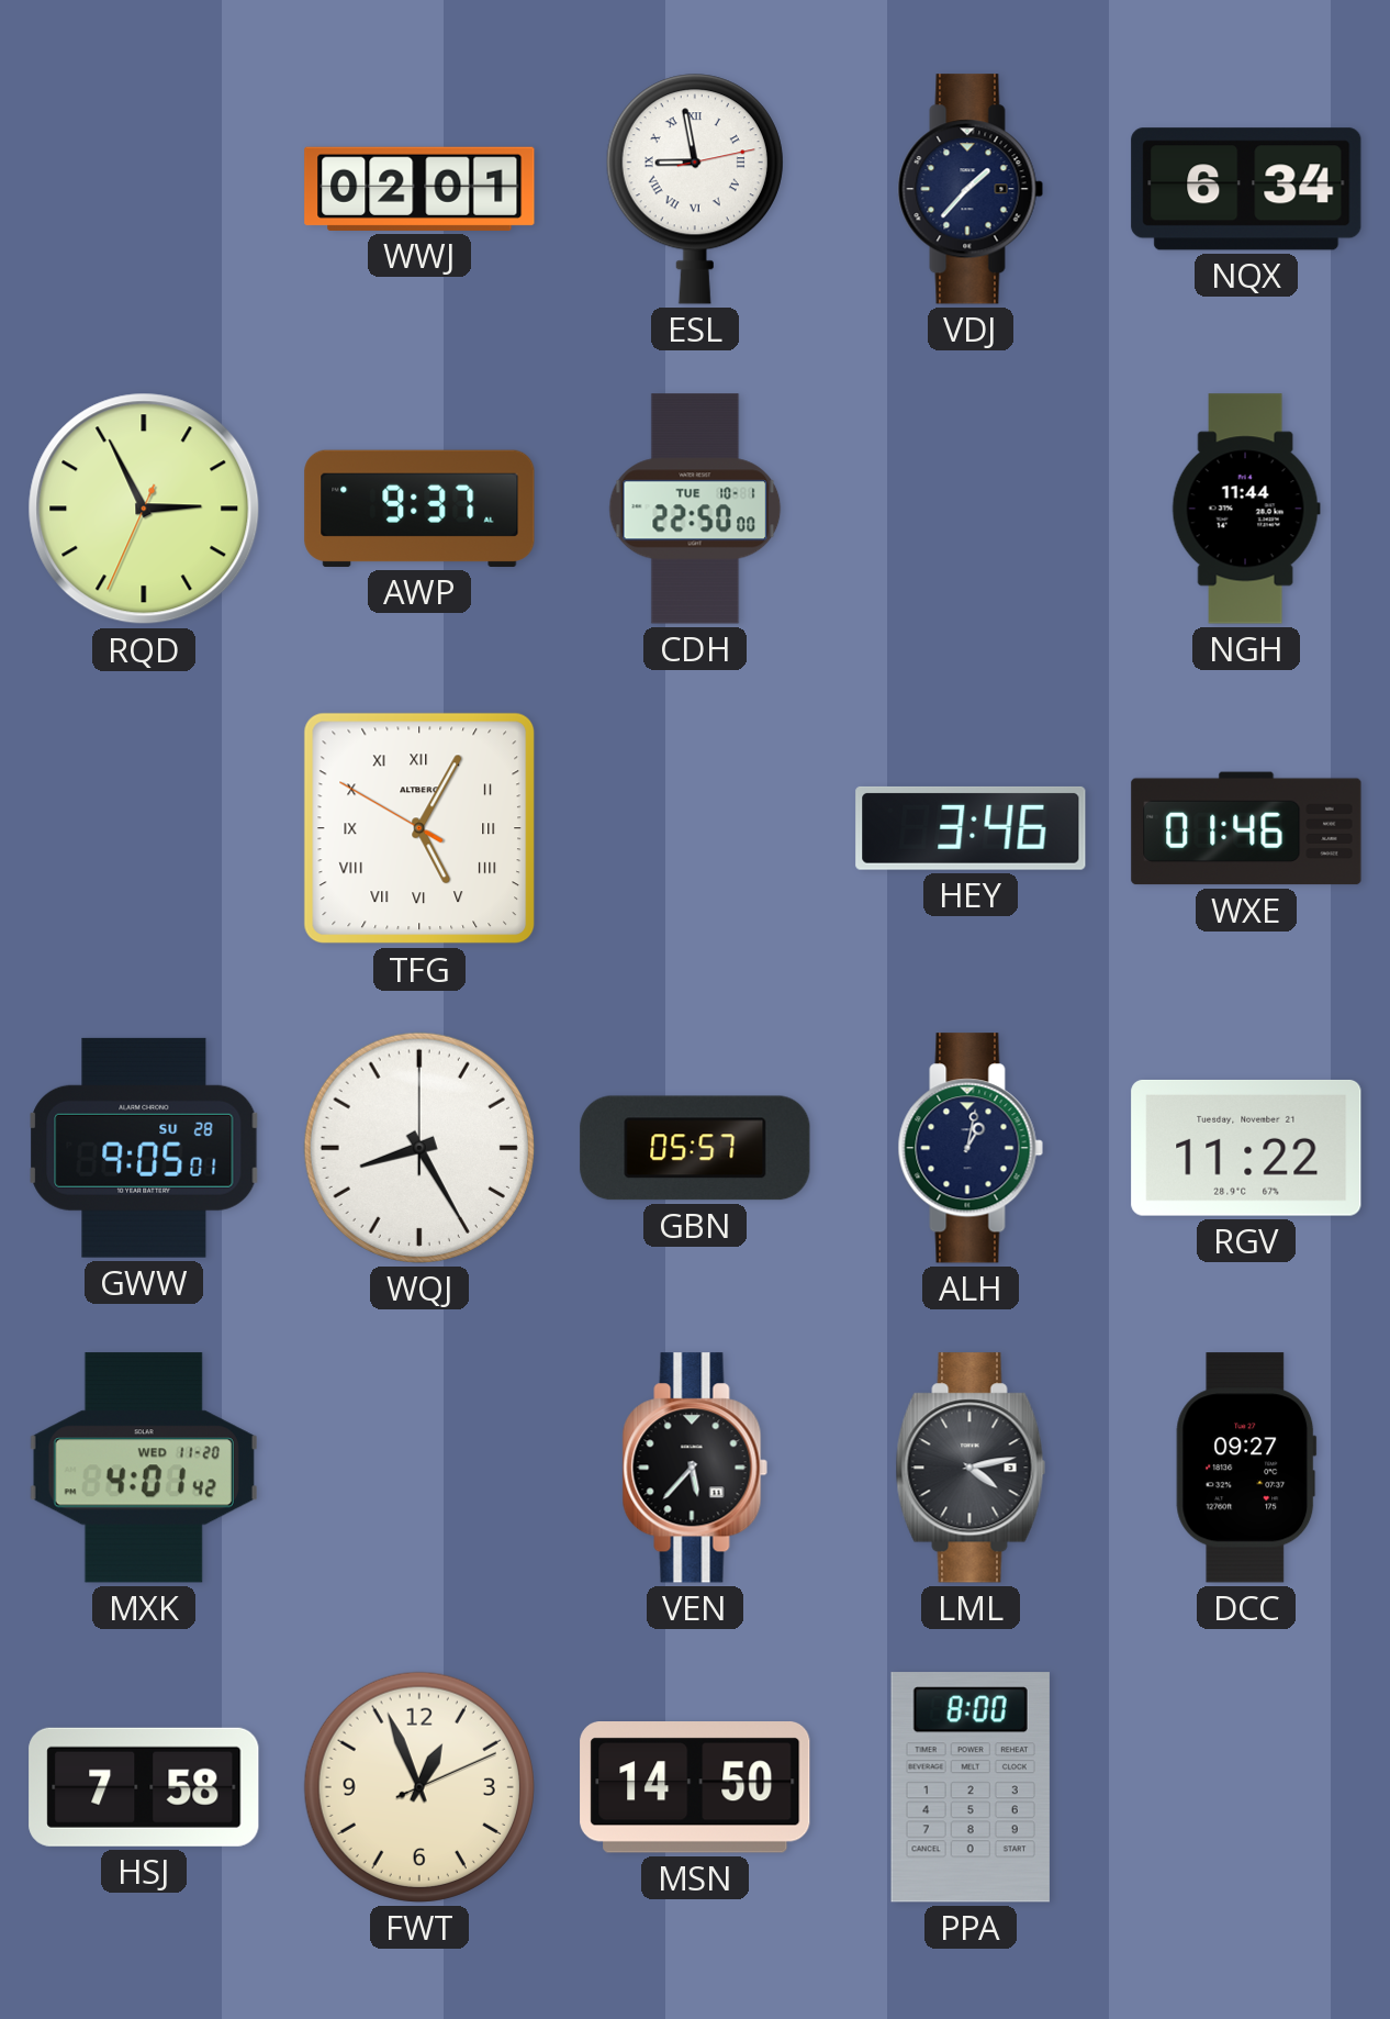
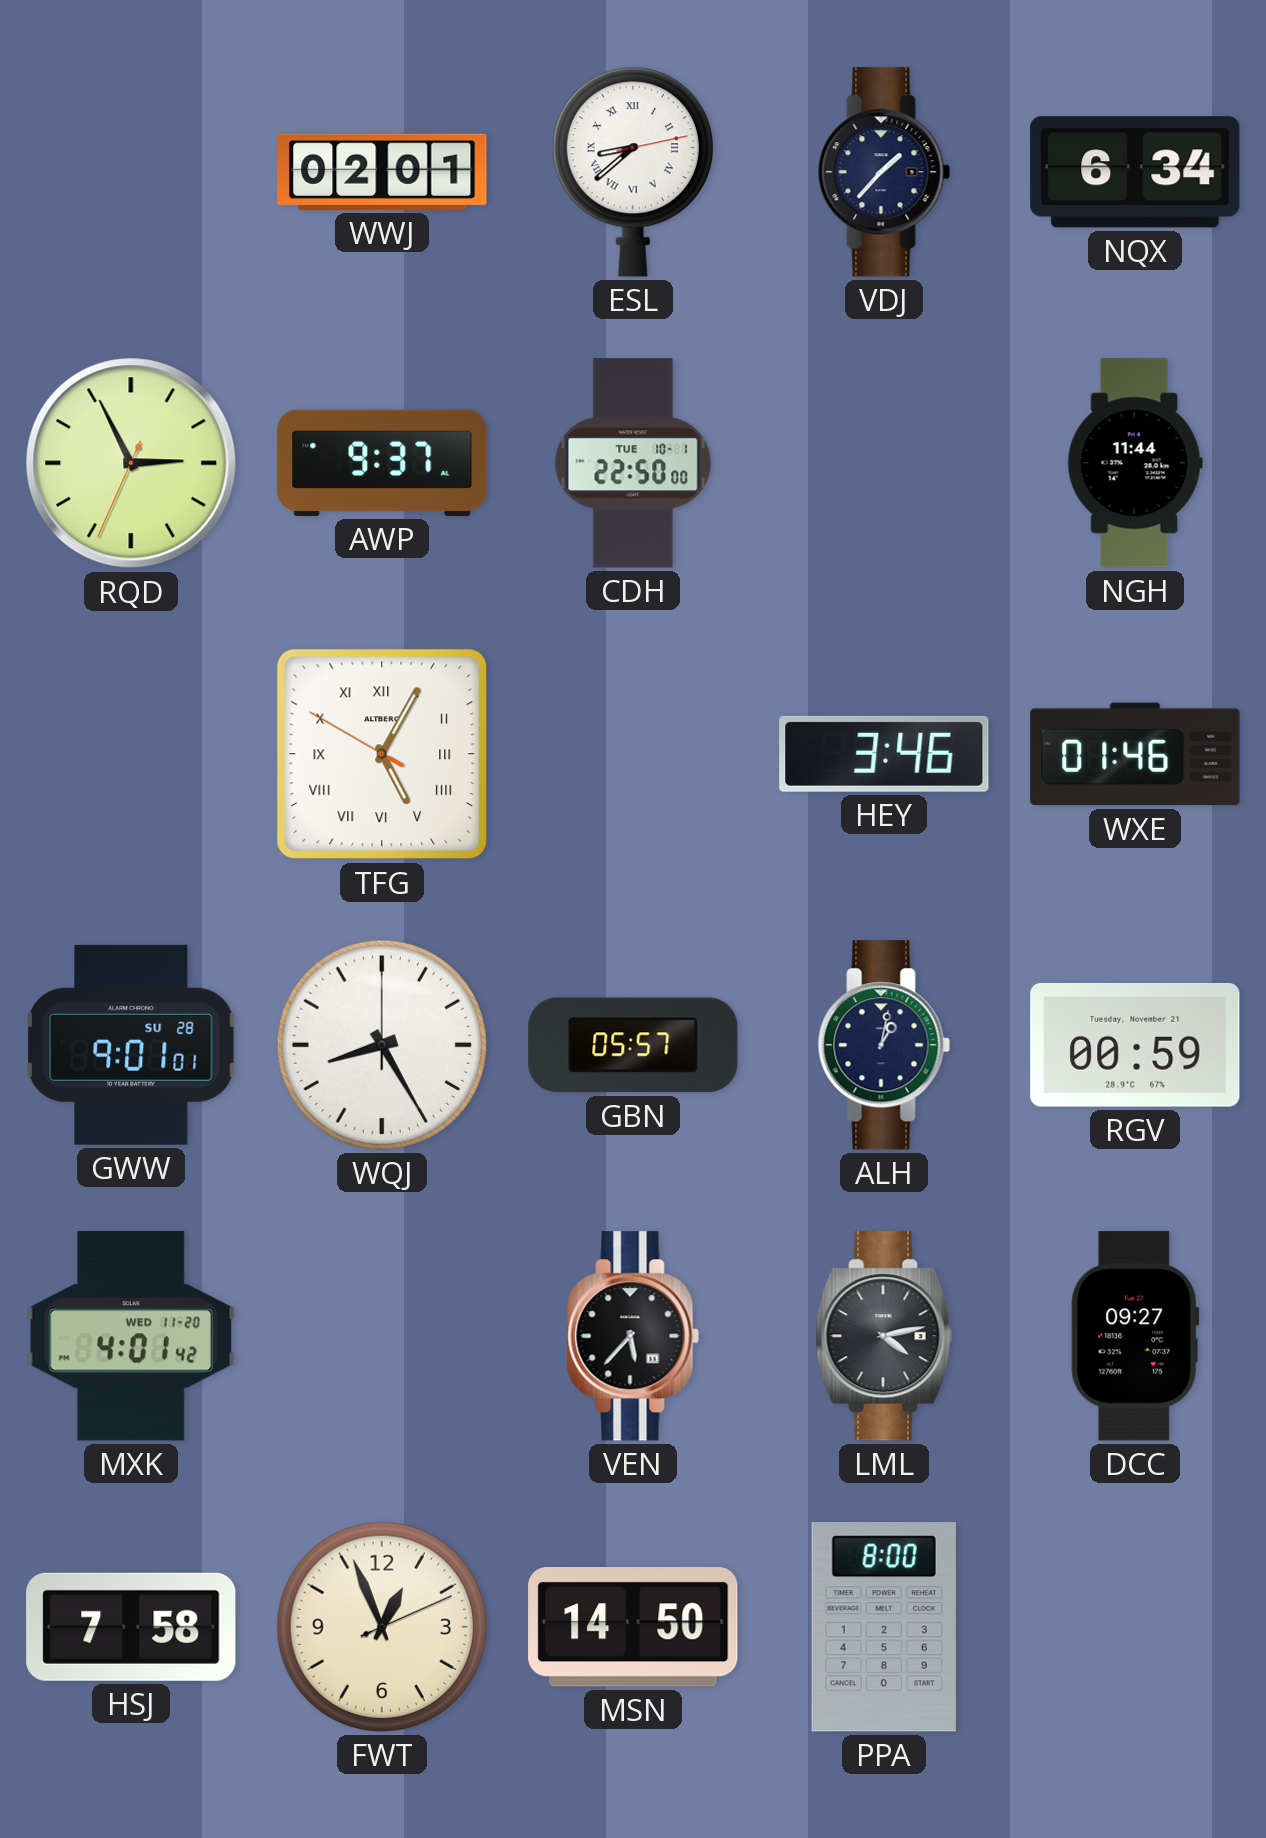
ESL: 8:58 -> 8:38
GWW: 9:05 -> 9:01
RGV: 11:22 -> 00:59
